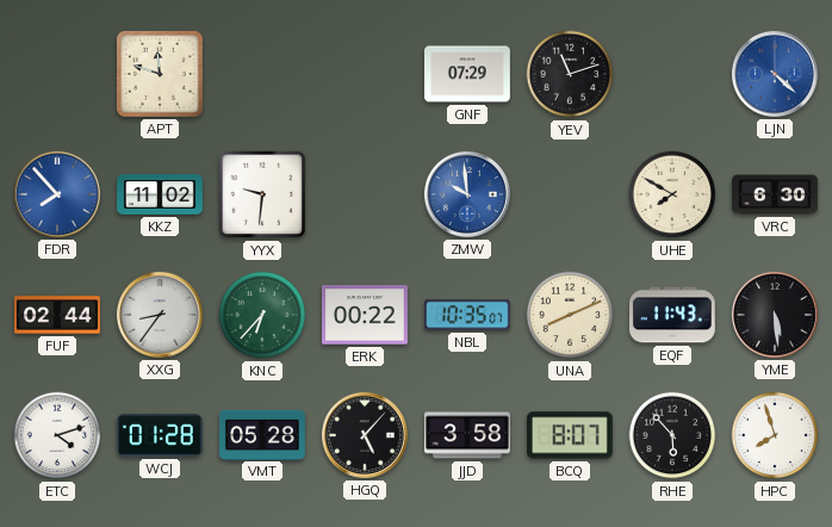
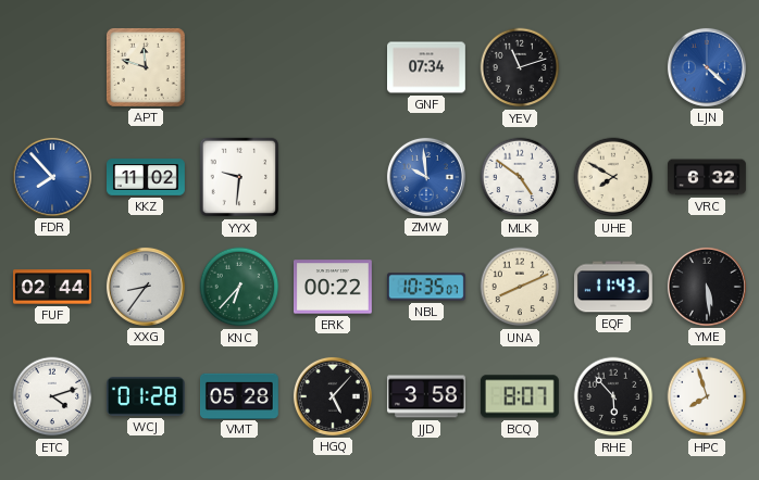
GNF: 07:29 -> 07:34
MLK: none -> 4:51
VRC: 6:30 -> 6:32
